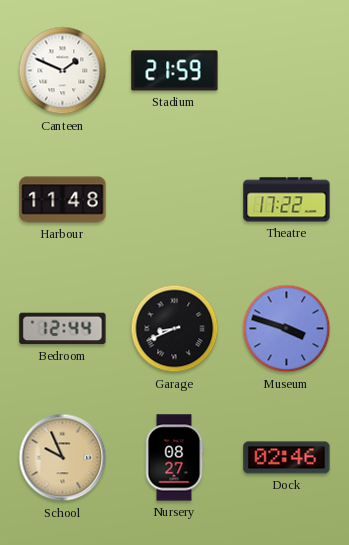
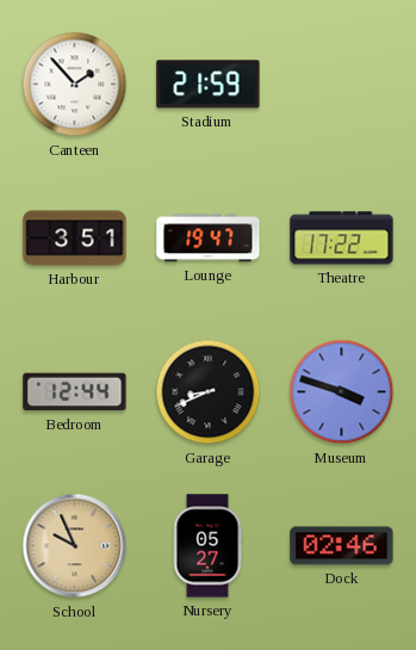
Canteen: 1:49 -> 1:53
Harbour: 11:48 -> 3:51
Lounge: none -> 19:47
Nursery: 08:27 -> 05:27
